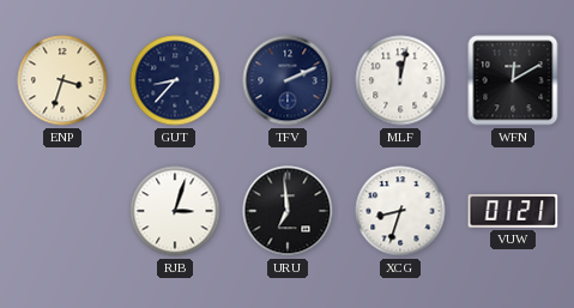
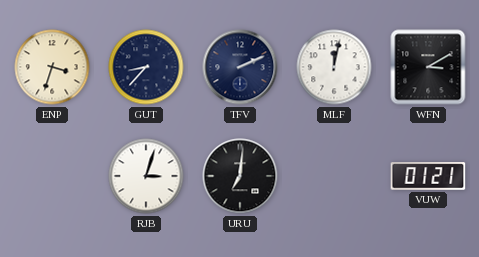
WFN: 12:10 -> 3:10
URU: 6:59 -> 7:01
XCG: 8:33 -> none
